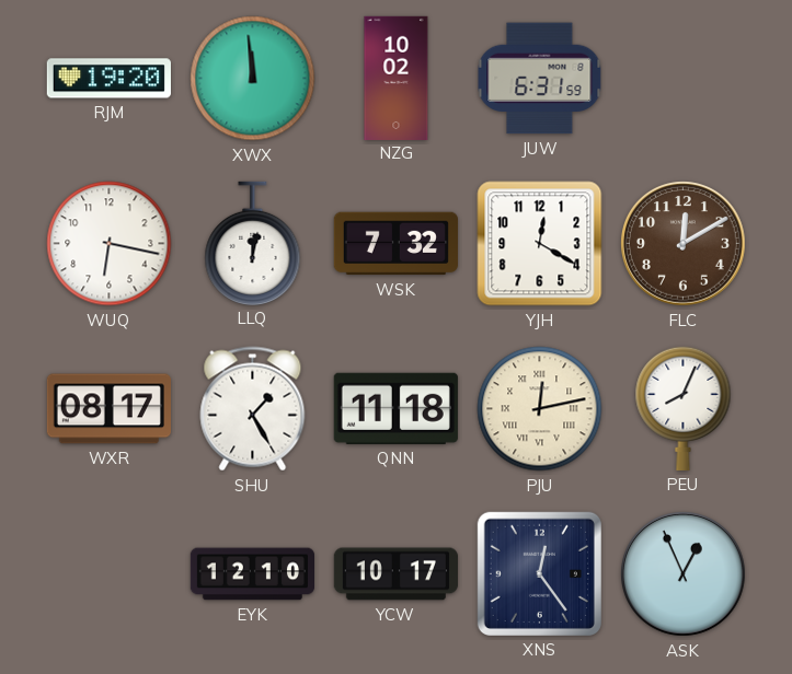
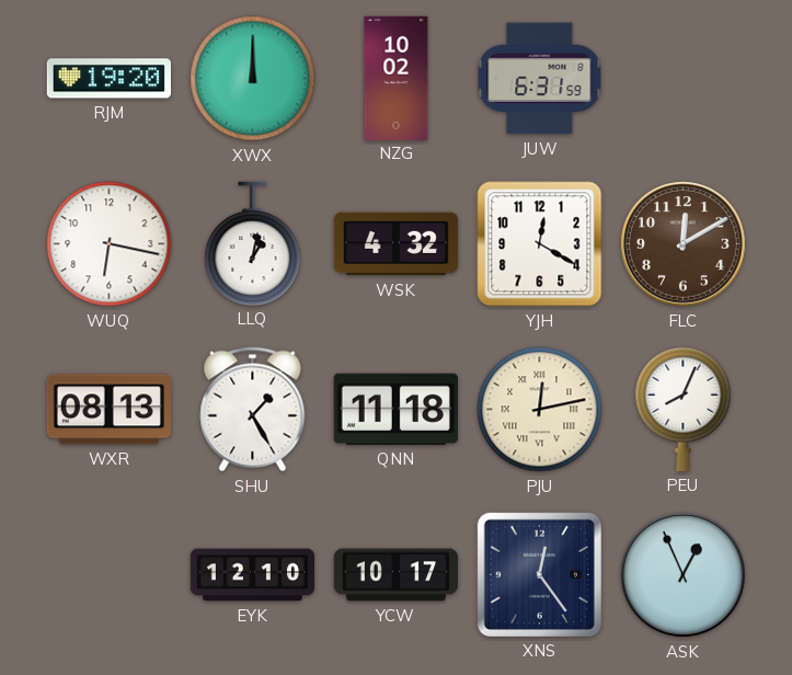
XWX: 11:59 -> 12:00
LLQ: 12:02 -> 1:02
WSK: 7:32 -> 4:32
WXR: 08:17 -> 08:13
